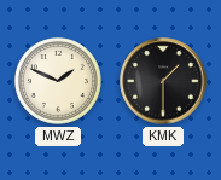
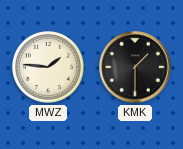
MWZ: 1:49 -> 1:46
